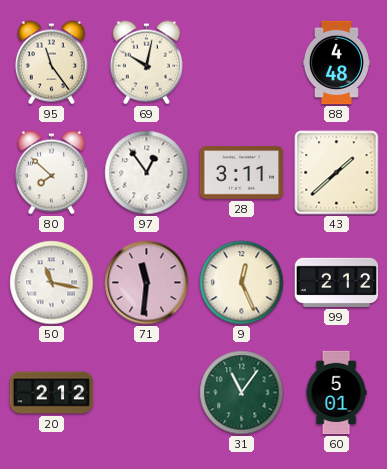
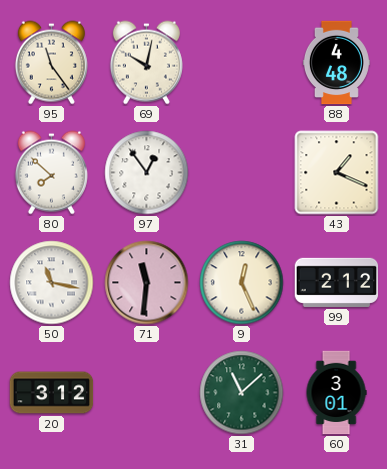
28: 3:11 -> none
43: 1:38 -> 1:19
20: 2:12 -> 3:12
31: 11:06 -> 11:08
60: 5:01 -> 3:01
